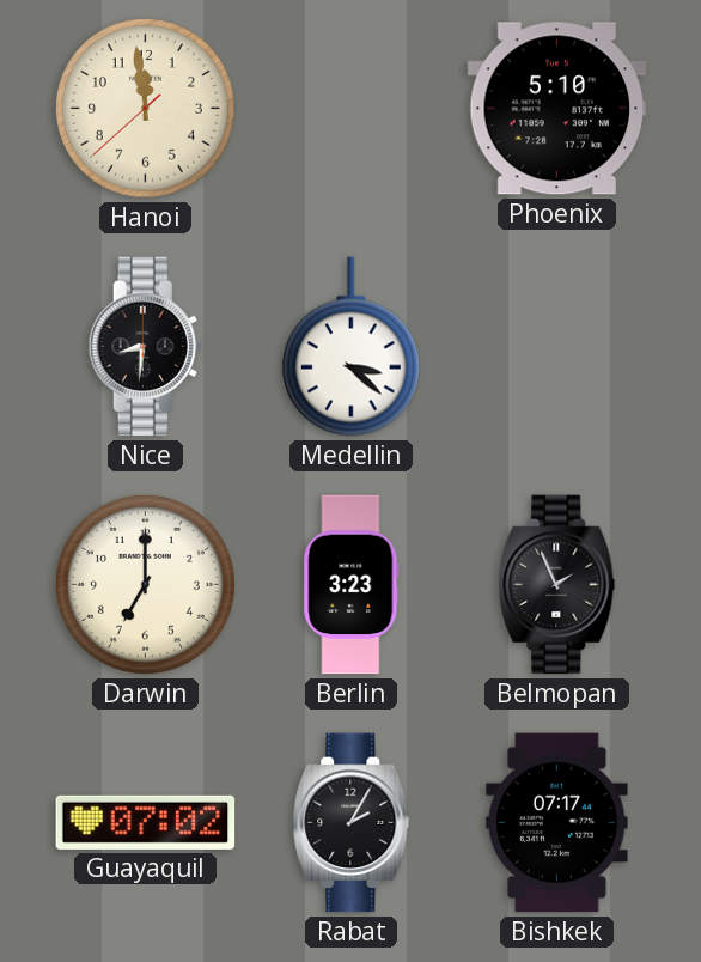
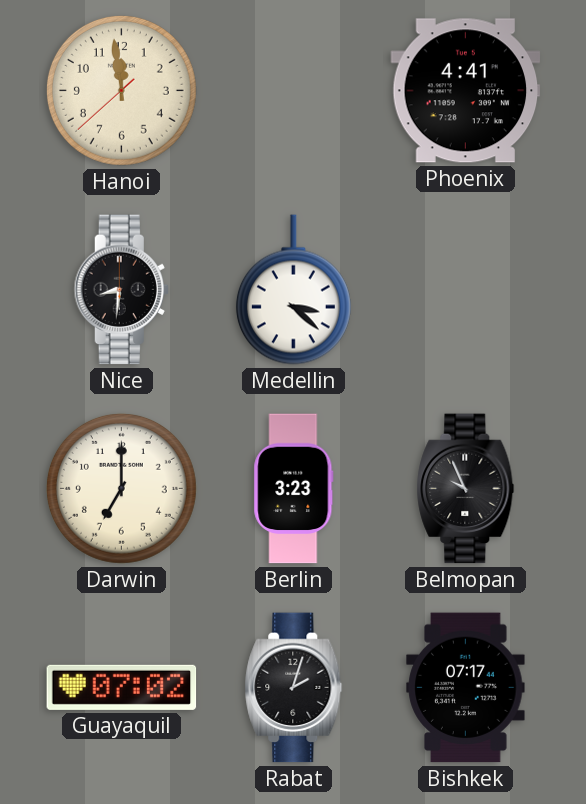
Phoenix: 5:10 -> 4:41
Belmopan: 1:56 -> 9:56
Rabat: 2:05 -> 2:03
